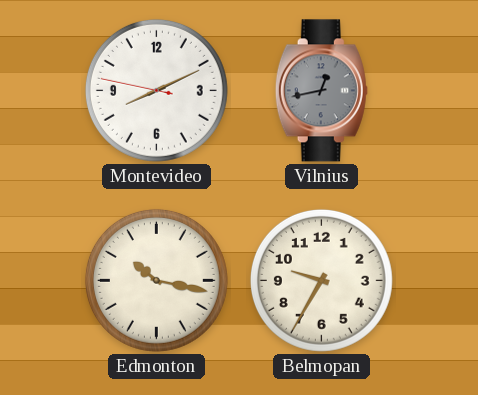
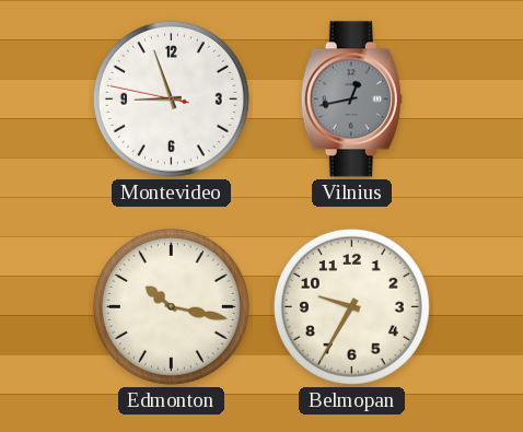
Montevideo: 8:10 -> 8:56
